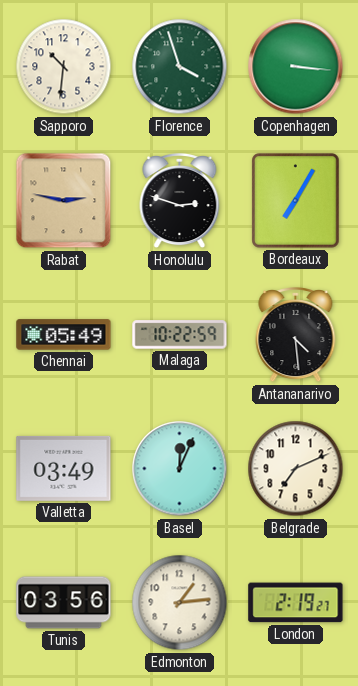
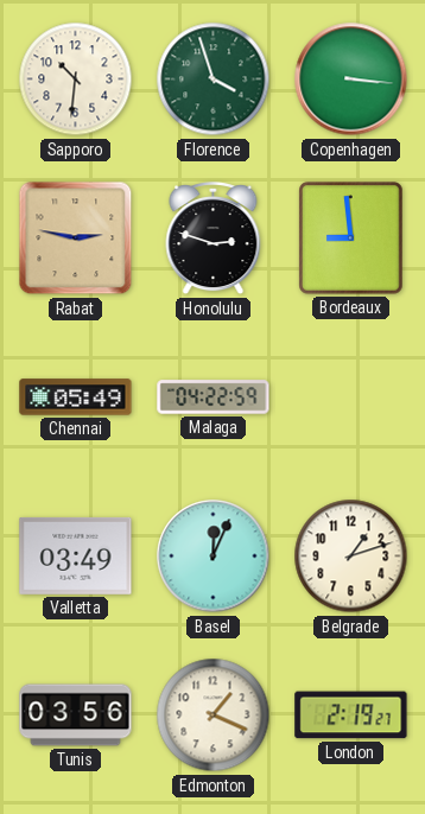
Bordeaux: 7:05 -> 8:59
Malaga: 10:22 -> 04:22
Antananarivo: 4:29 -> none
Belgrade: 7:11 -> 1:12
Edmonton: 1:14 -> 1:19
